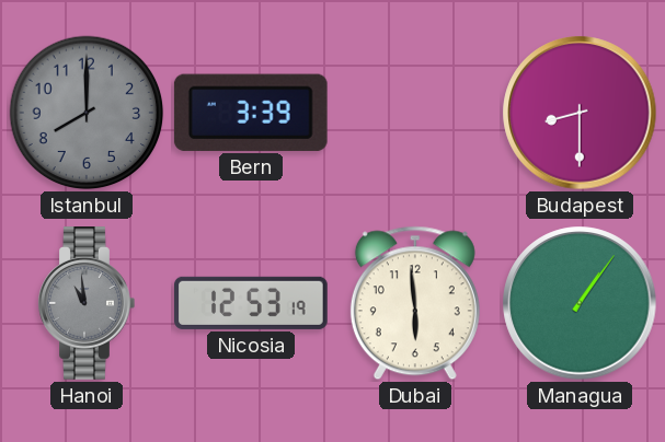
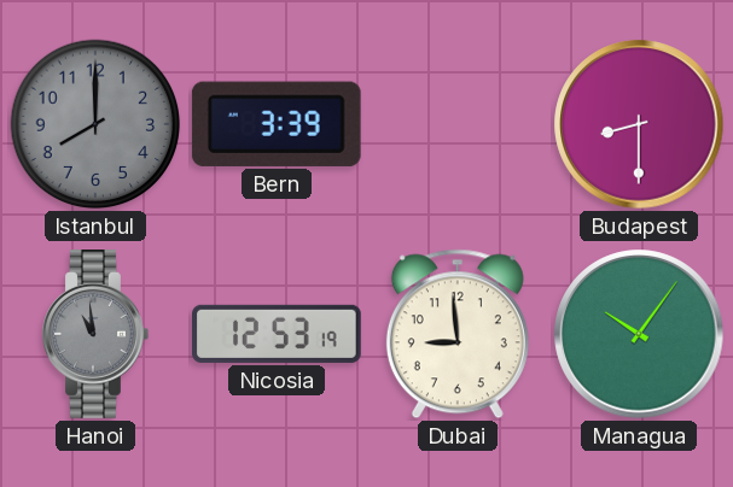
Dubai: 5:59 -> 8:59
Managua: 1:06 -> 10:06
